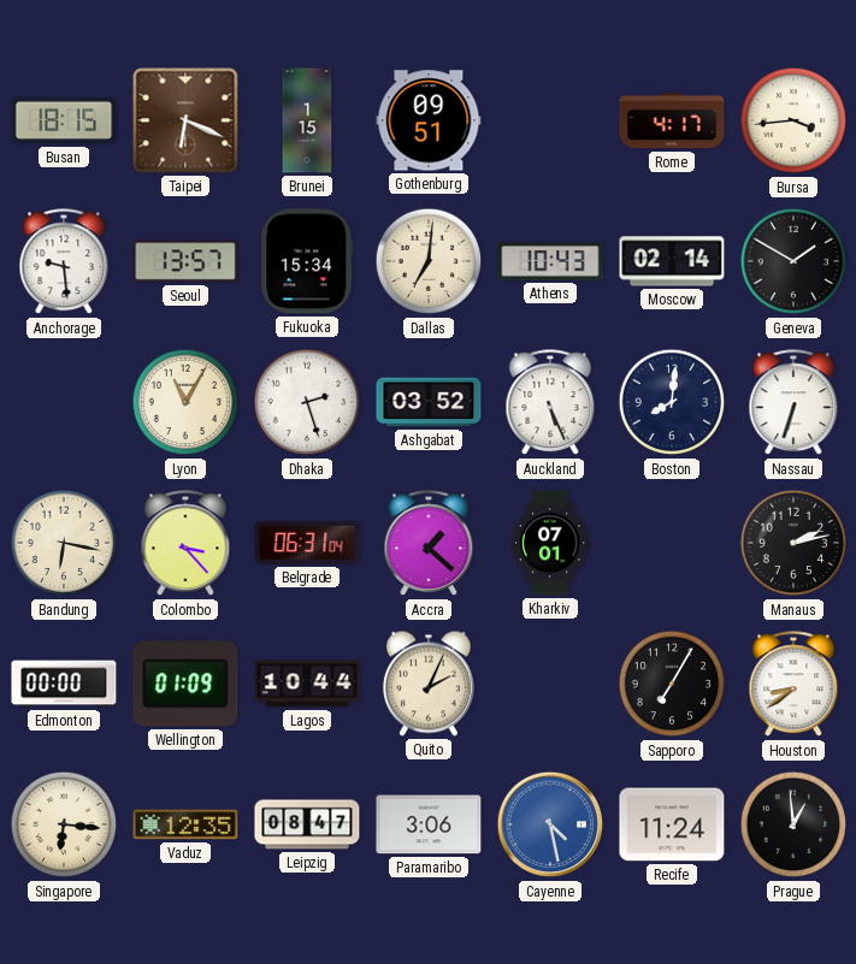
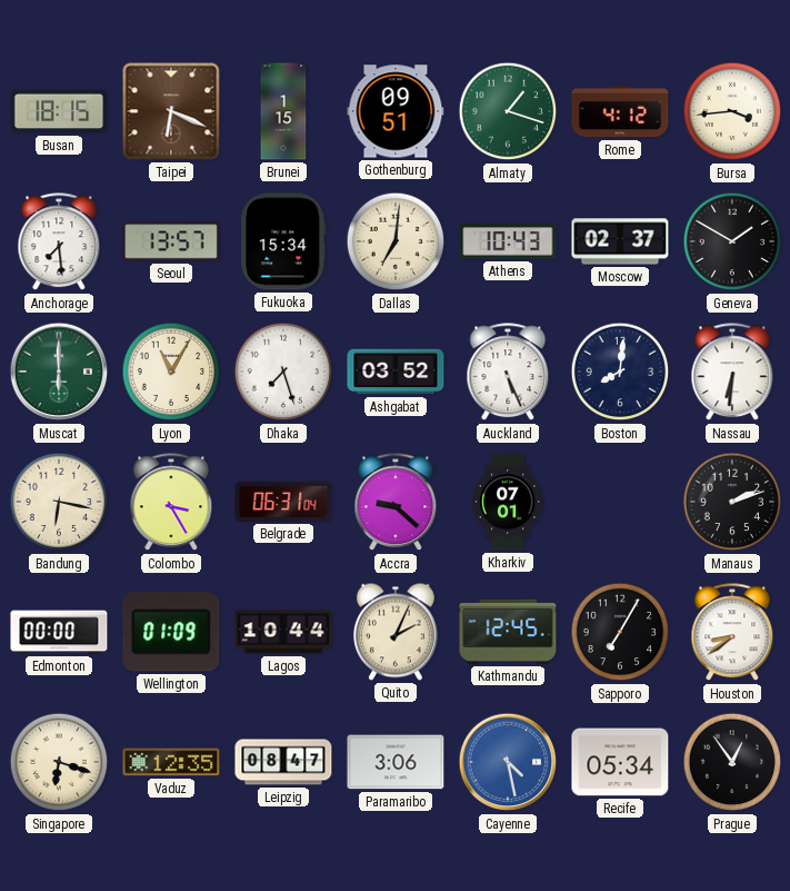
Almaty: none -> 1:18
Rome: 4:17 -> 4:12
Anchorage: 9:29 -> 7:29
Moscow: 02:14 -> 02:37
Muscat: none -> 6:00
Dhaka: 2:27 -> 7:27
Nassau: 6:33 -> 6:31
Colombo: 3:23 -> 3:25
Accra: 1:22 -> 9:22
Manaus: 2:13 -> 2:12
Kathmandu: none -> 12:45
Singapore: 6:16 -> 6:18
Recife: 11:24 -> 05:34
Prague: 12:59 -> 12:54
